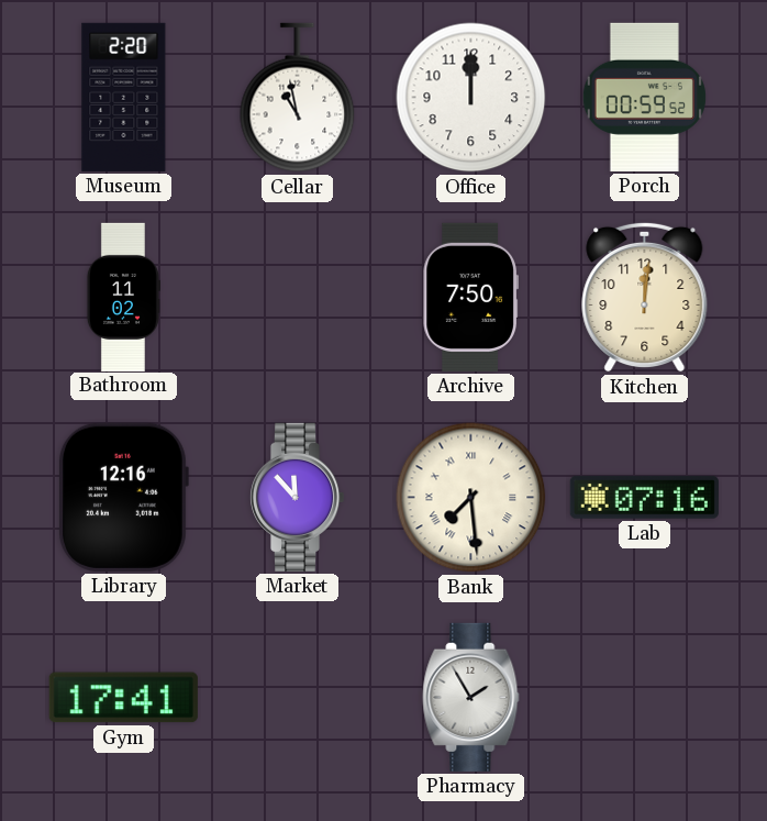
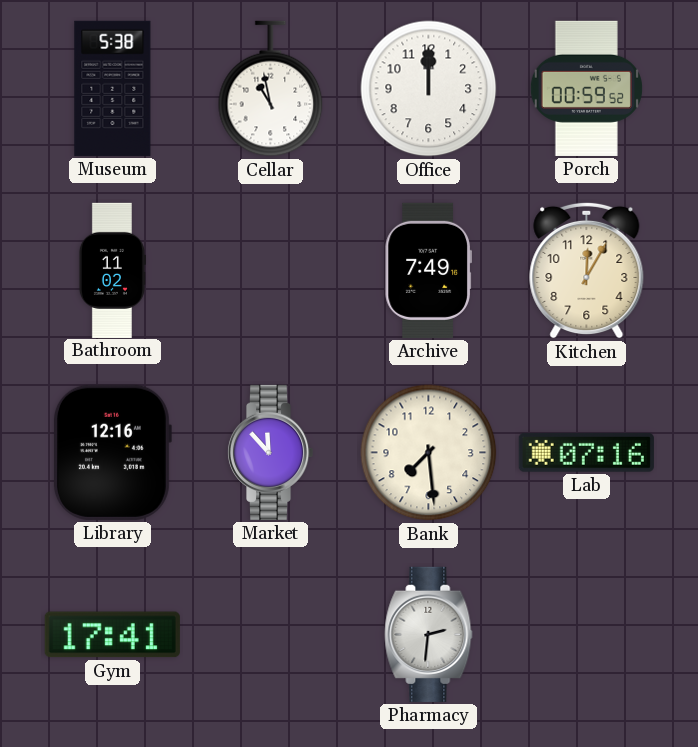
Museum: 2:20 -> 5:38
Archive: 7:50 -> 7:49
Kitchen: 12:01 -> 12:05
Bank numerals: Roman -> Arabic
Pharmacy: 1:55 -> 2:31
